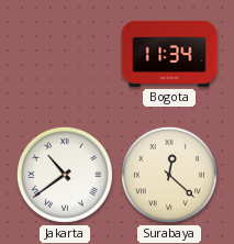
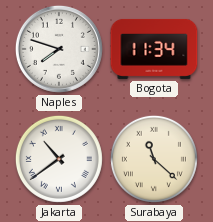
Naples: none -> 7:48
Surabaya: 12:22 -> 11:22
